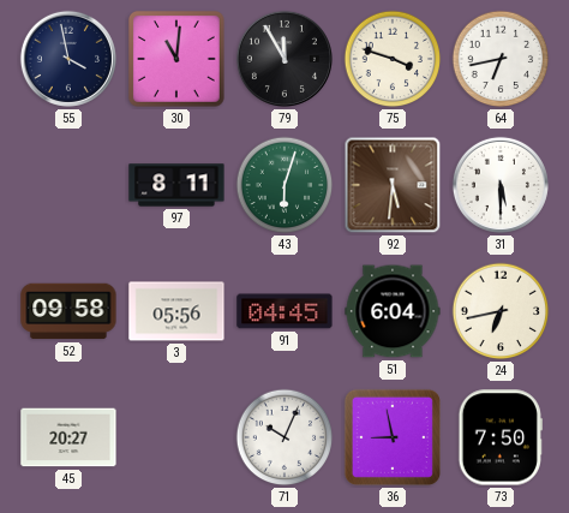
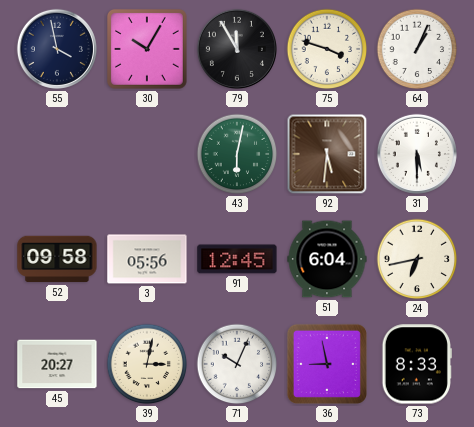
30: 11:01 -> 10:05
64: 6:43 -> 1:04
97: 8:11 -> none
43: 6:03 -> 6:02
91: 04:45 -> 12:45
39: none -> 3:02
73: 7:50 -> 8:33
